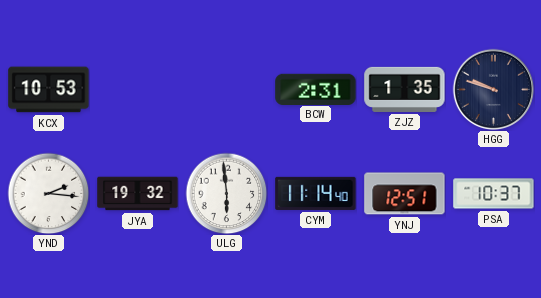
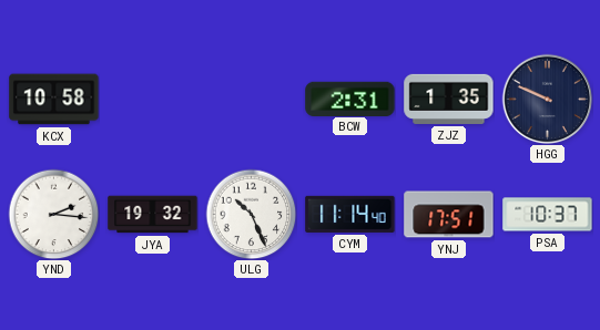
KCX: 10:53 -> 10:58
HGG: 9:48 -> 9:49
ULG: 5:59 -> 10:26
YNJ: 12:51 -> 17:51
